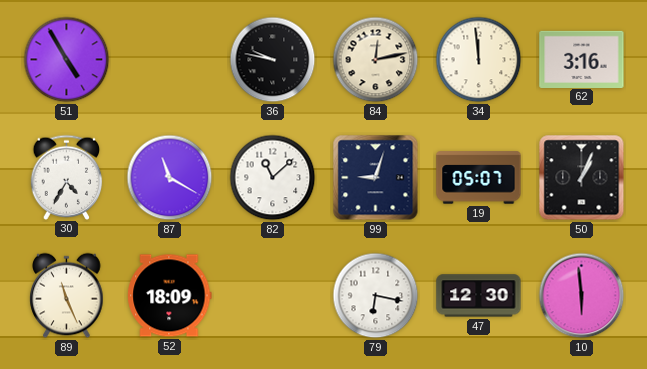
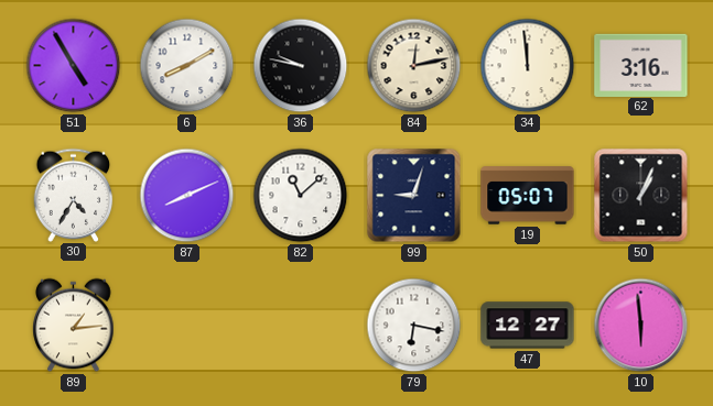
6: none -> 8:10
87: 11:20 -> 8:11
89: 11:26 -> 1:14
52: 18:09 -> none
47: 12:30 -> 12:27
